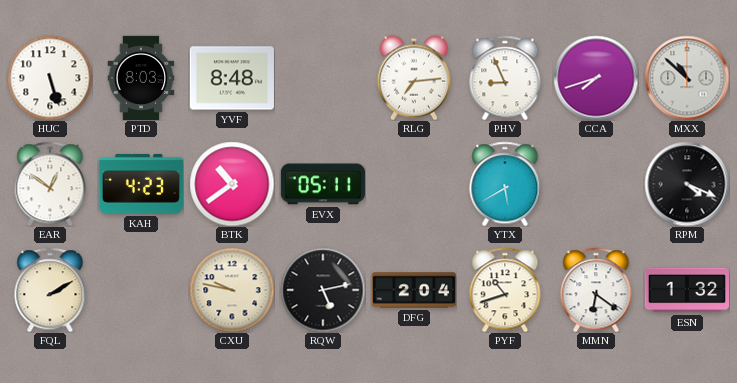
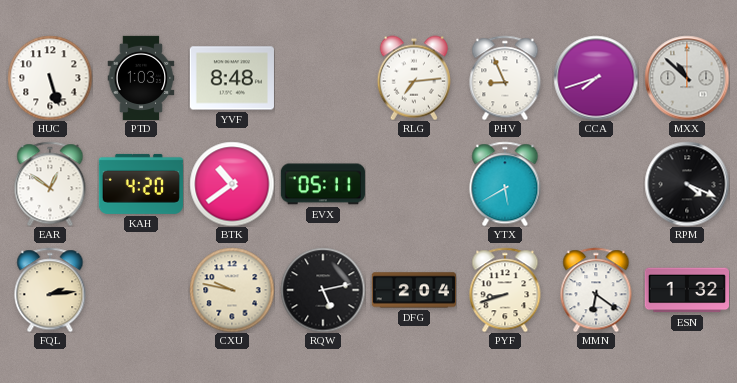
PTD: 8:03 -> 1:03
KAH: 4:23 -> 4:20
FQL: 2:10 -> 2:14
PYF: 10:42 -> 8:42
